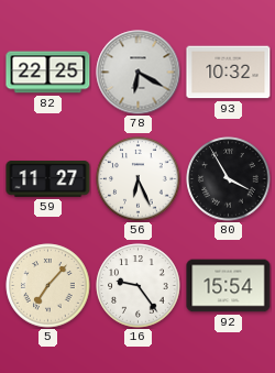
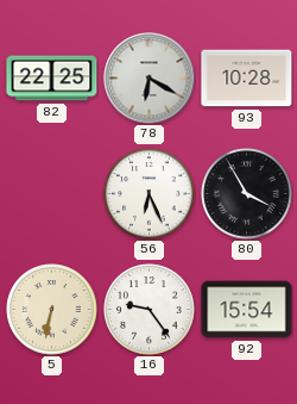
93: 10:32 -> 10:28
59: 11:27 -> none
5: 7:07 -> 6:32
